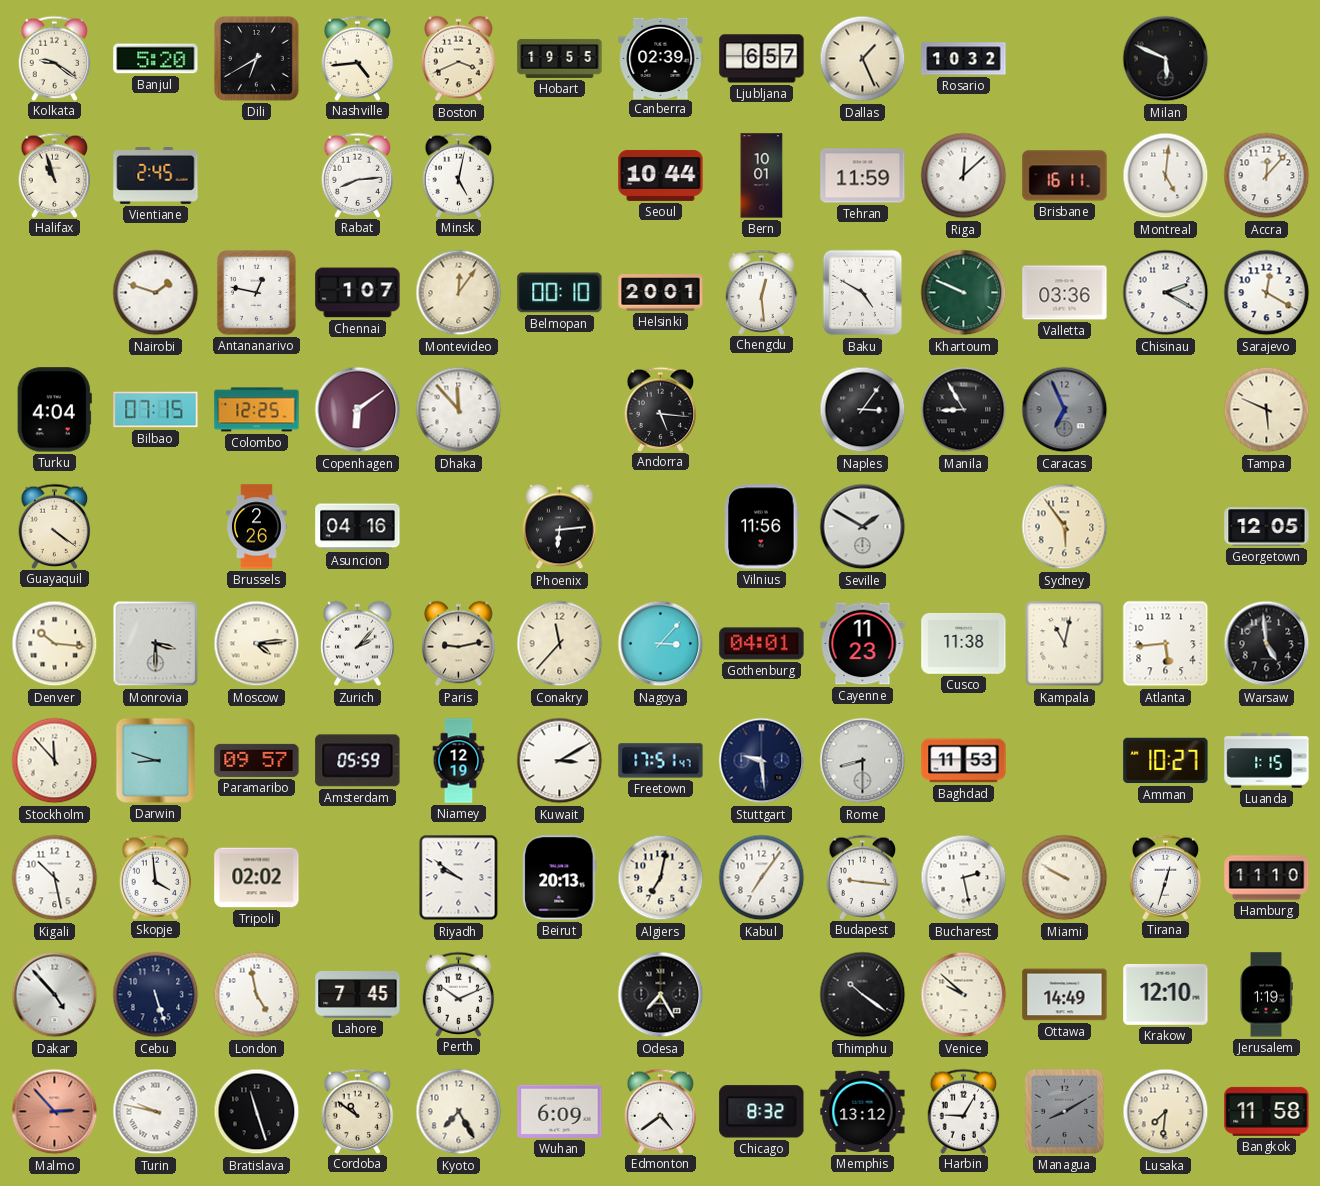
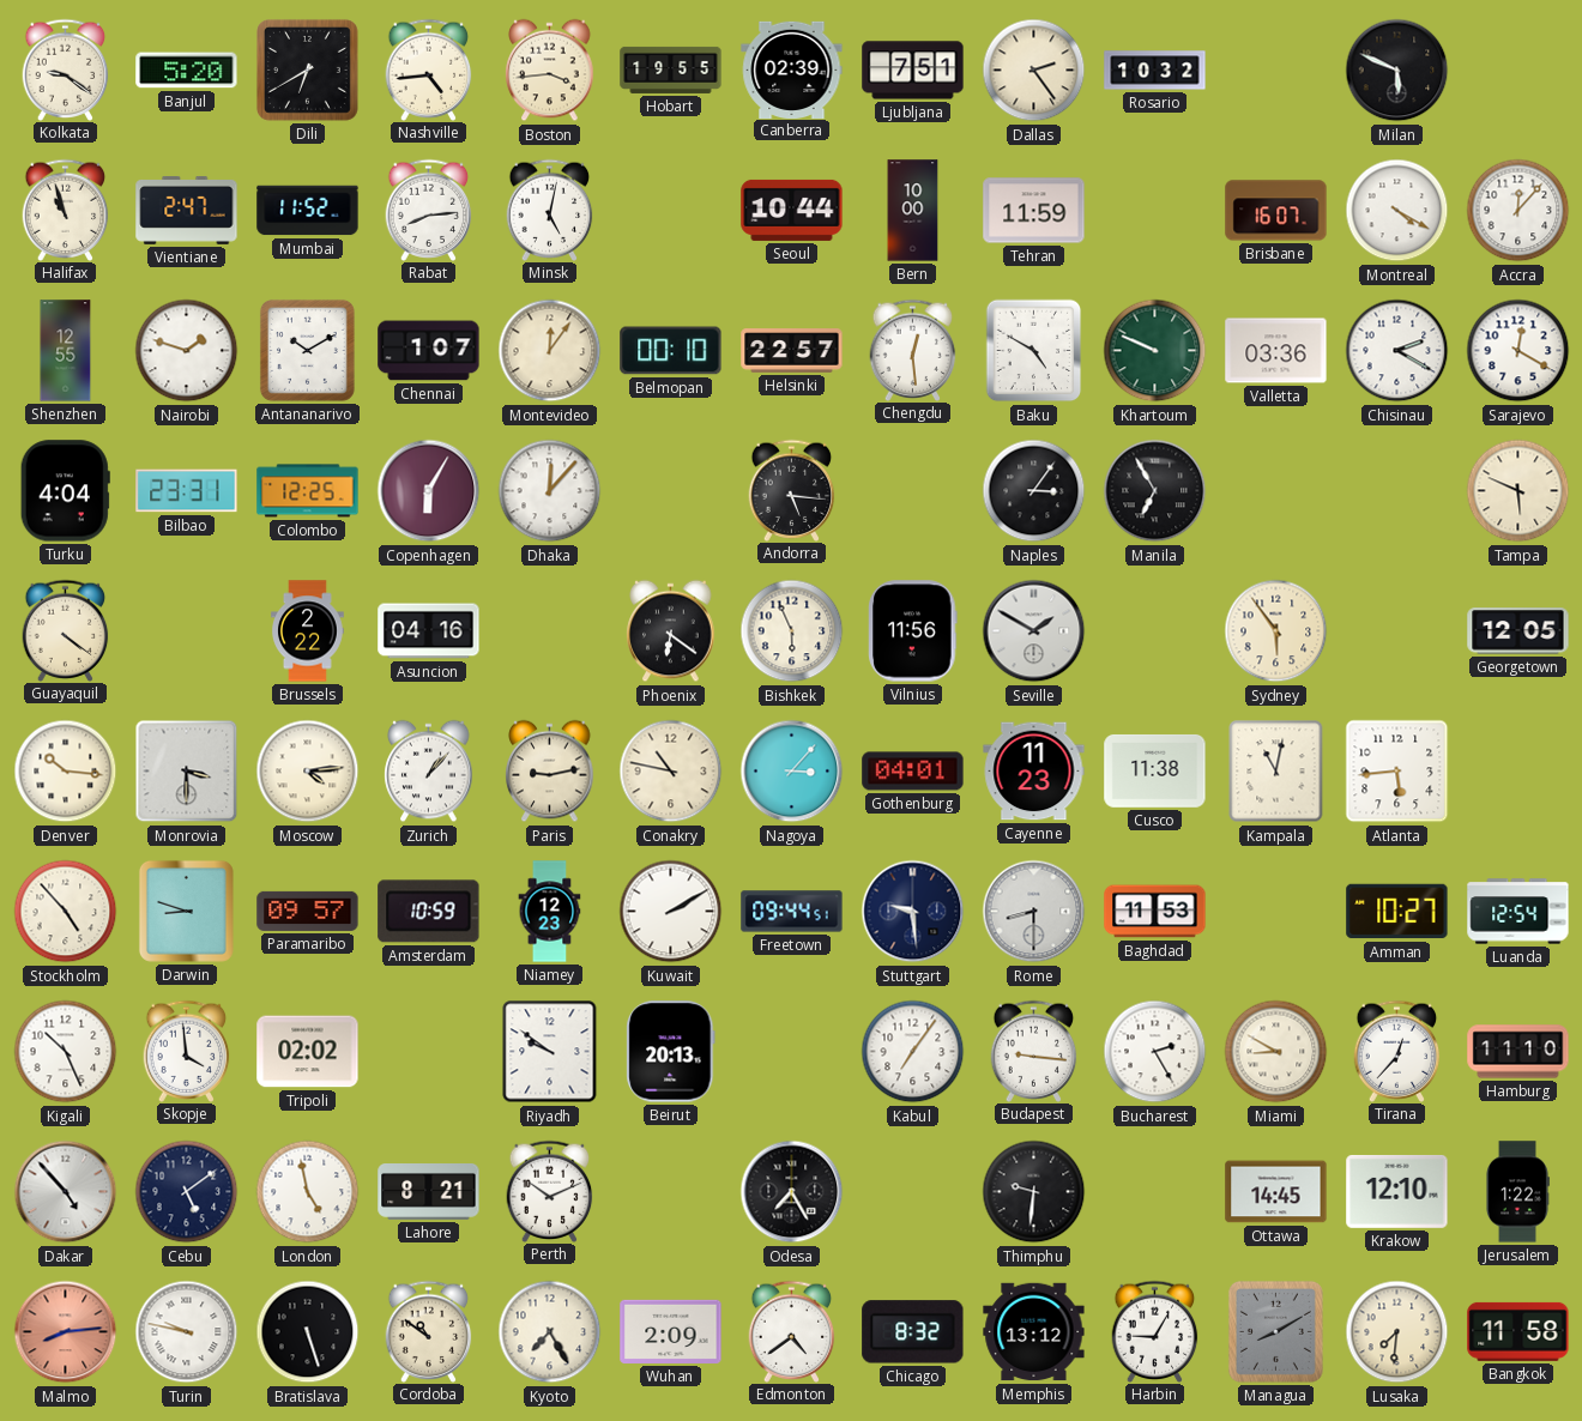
Boston: 3:41 -> 3:44
Ljubljana: 6:57 -> 7:51
Dallas: 1:26 -> 2:24
Vientiane: 2:45 -> 2:47
Mumbai: none -> 11:52
Bern: 10:01 -> 10:00
Riga: 12:08 -> none
Brisbane: 16:11 -> 16:07
Montreal: 5:01 -> 4:20
Shenzhen: none -> 12:55
Antananarivo: 12:47 -> 10:10
Helsinki: 20:01 -> 22:57
Bilbao: 07:15 -> 23:31
Copenhagen: 6:09 -> 6:05
Dhaka: 11:53 -> 12:07
Manila: 8:55 -> 6:55
Caracas: 6:56 -> none
Brussels: 2:26 -> 2:22
Phoenix: 6:14 -> 6:21
Bishkek: none -> 5:56
Zurich: 2:07 -> 1:07
Conakry: 11:37 -> 10:47
Warsaw: 4:59 -> none
Stockholm: 11:53 -> 4:53
Amsterdam: 05:59 -> 10:59
Niamey: 12:19 -> 12:23
Kuwait: 3:10 -> 2:10
Freetown: 17:51 -> 09:44
Luanda: 1:15 -> 12:54
Kigali: 10:28 -> 10:26
Algiers: 7:02 -> none
Bucharest: 2:28 -> 2:25
Miami: 9:50 -> 8:50
Tirana: 12:33 -> 12:37
Cebu: 5:27 -> 5:09
Lahore: 7:45 -> 8:21
Thimphu: 10:21 -> 9:31
Venice: 9:52 -> none
Ottawa: 14:49 -> 14:45
Jerusalem: 1:19 -> 1:22
Malmo: 2:53 -> 8:14
Bratislava: 11:27 -> 5:27
Wuhan: 6:09 -> 2:09
